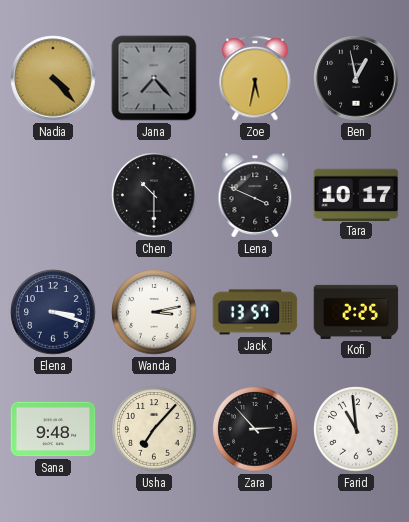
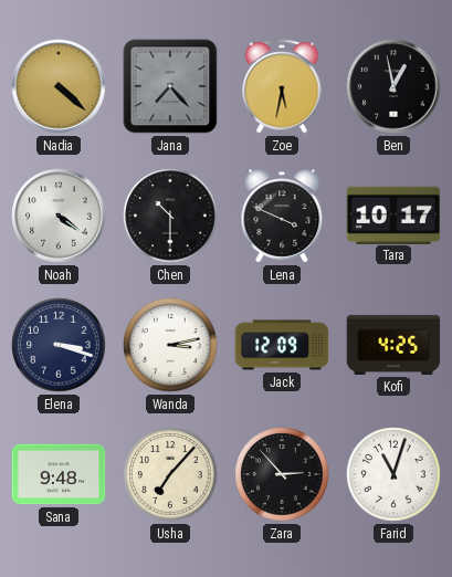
Nadia: 4:23 -> 4:22
Noah: none -> 4:21
Jack: 13:57 -> 12:09
Kofi: 2:25 -> 4:25
Farid: 10:59 -> 11:03
